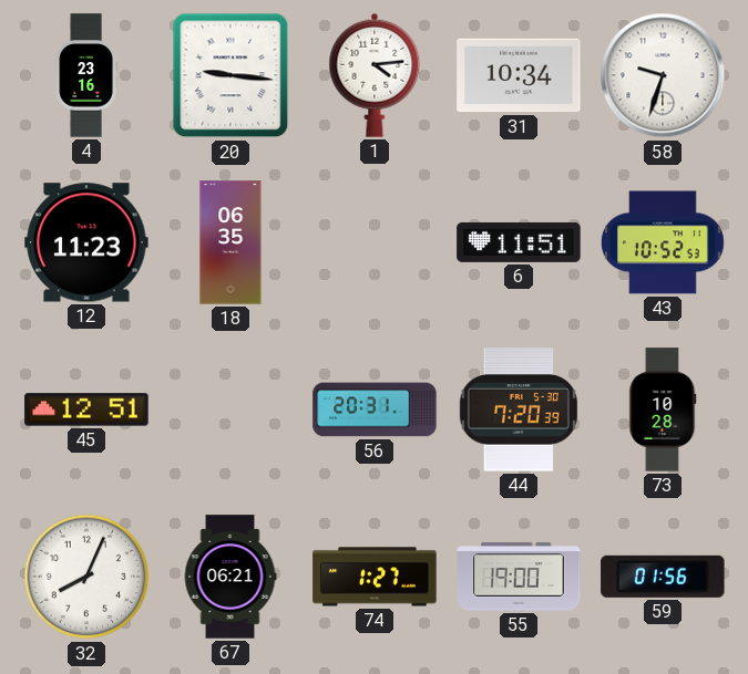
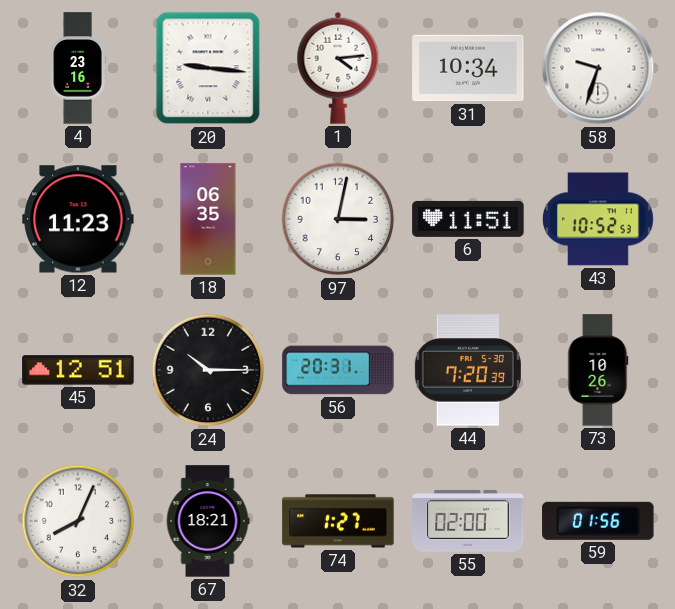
97: none -> 3:02
24: none -> 10:15
73: 10:28 -> 10:26
67: 06:21 -> 18:21
55: 19:00 -> 02:00
